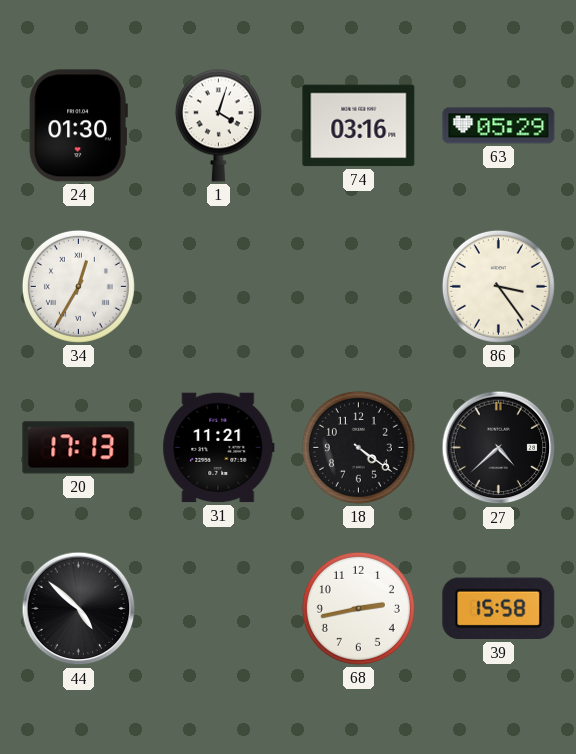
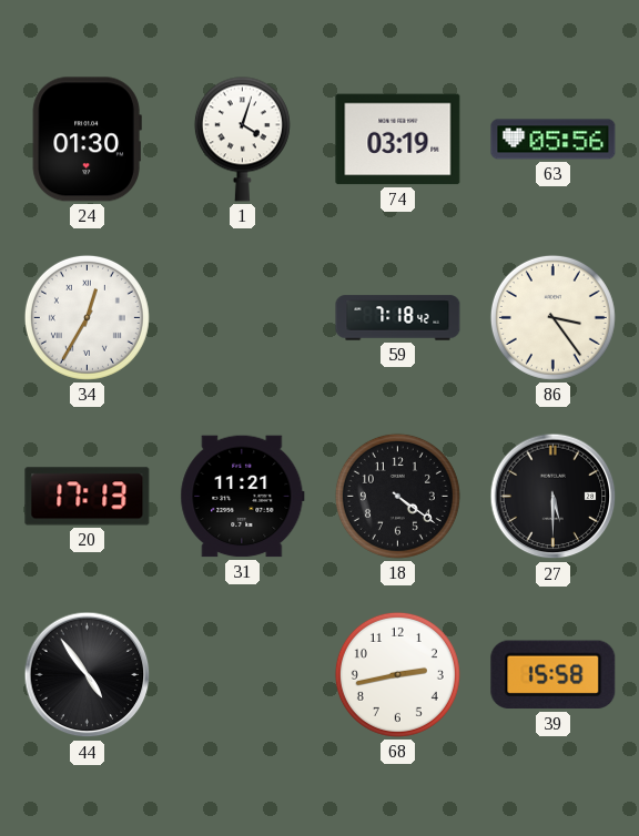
74: 03:16 -> 03:19
63: 05:29 -> 05:56
59: none -> 7:18
27: 4:38 -> 5:30
44: 4:52 -> 4:54
